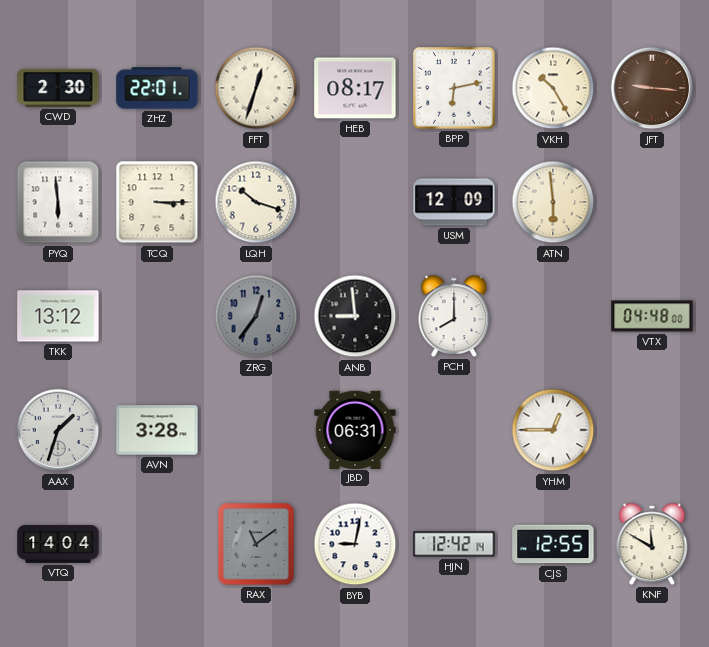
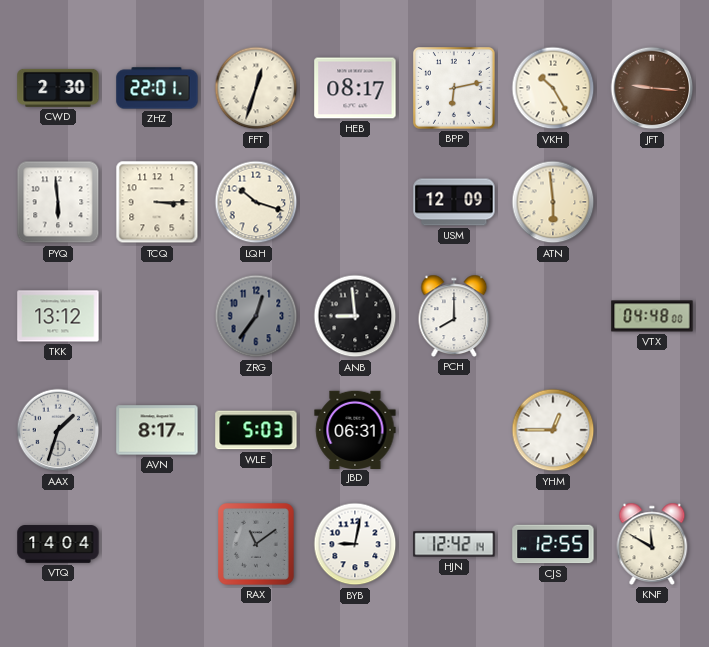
AVN: 3:28 -> 8:17
WLE: none -> 5:03
